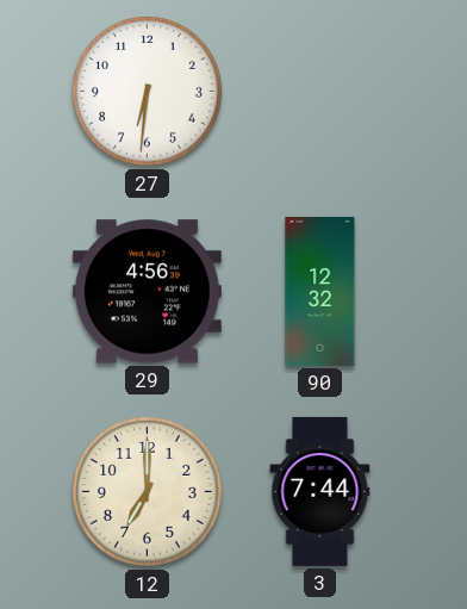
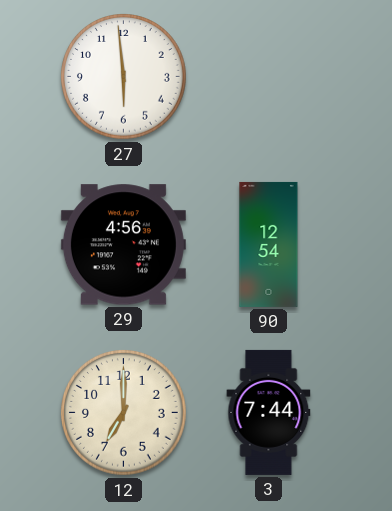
27: 6:31 -> 5:59
90: 12:32 -> 12:54
